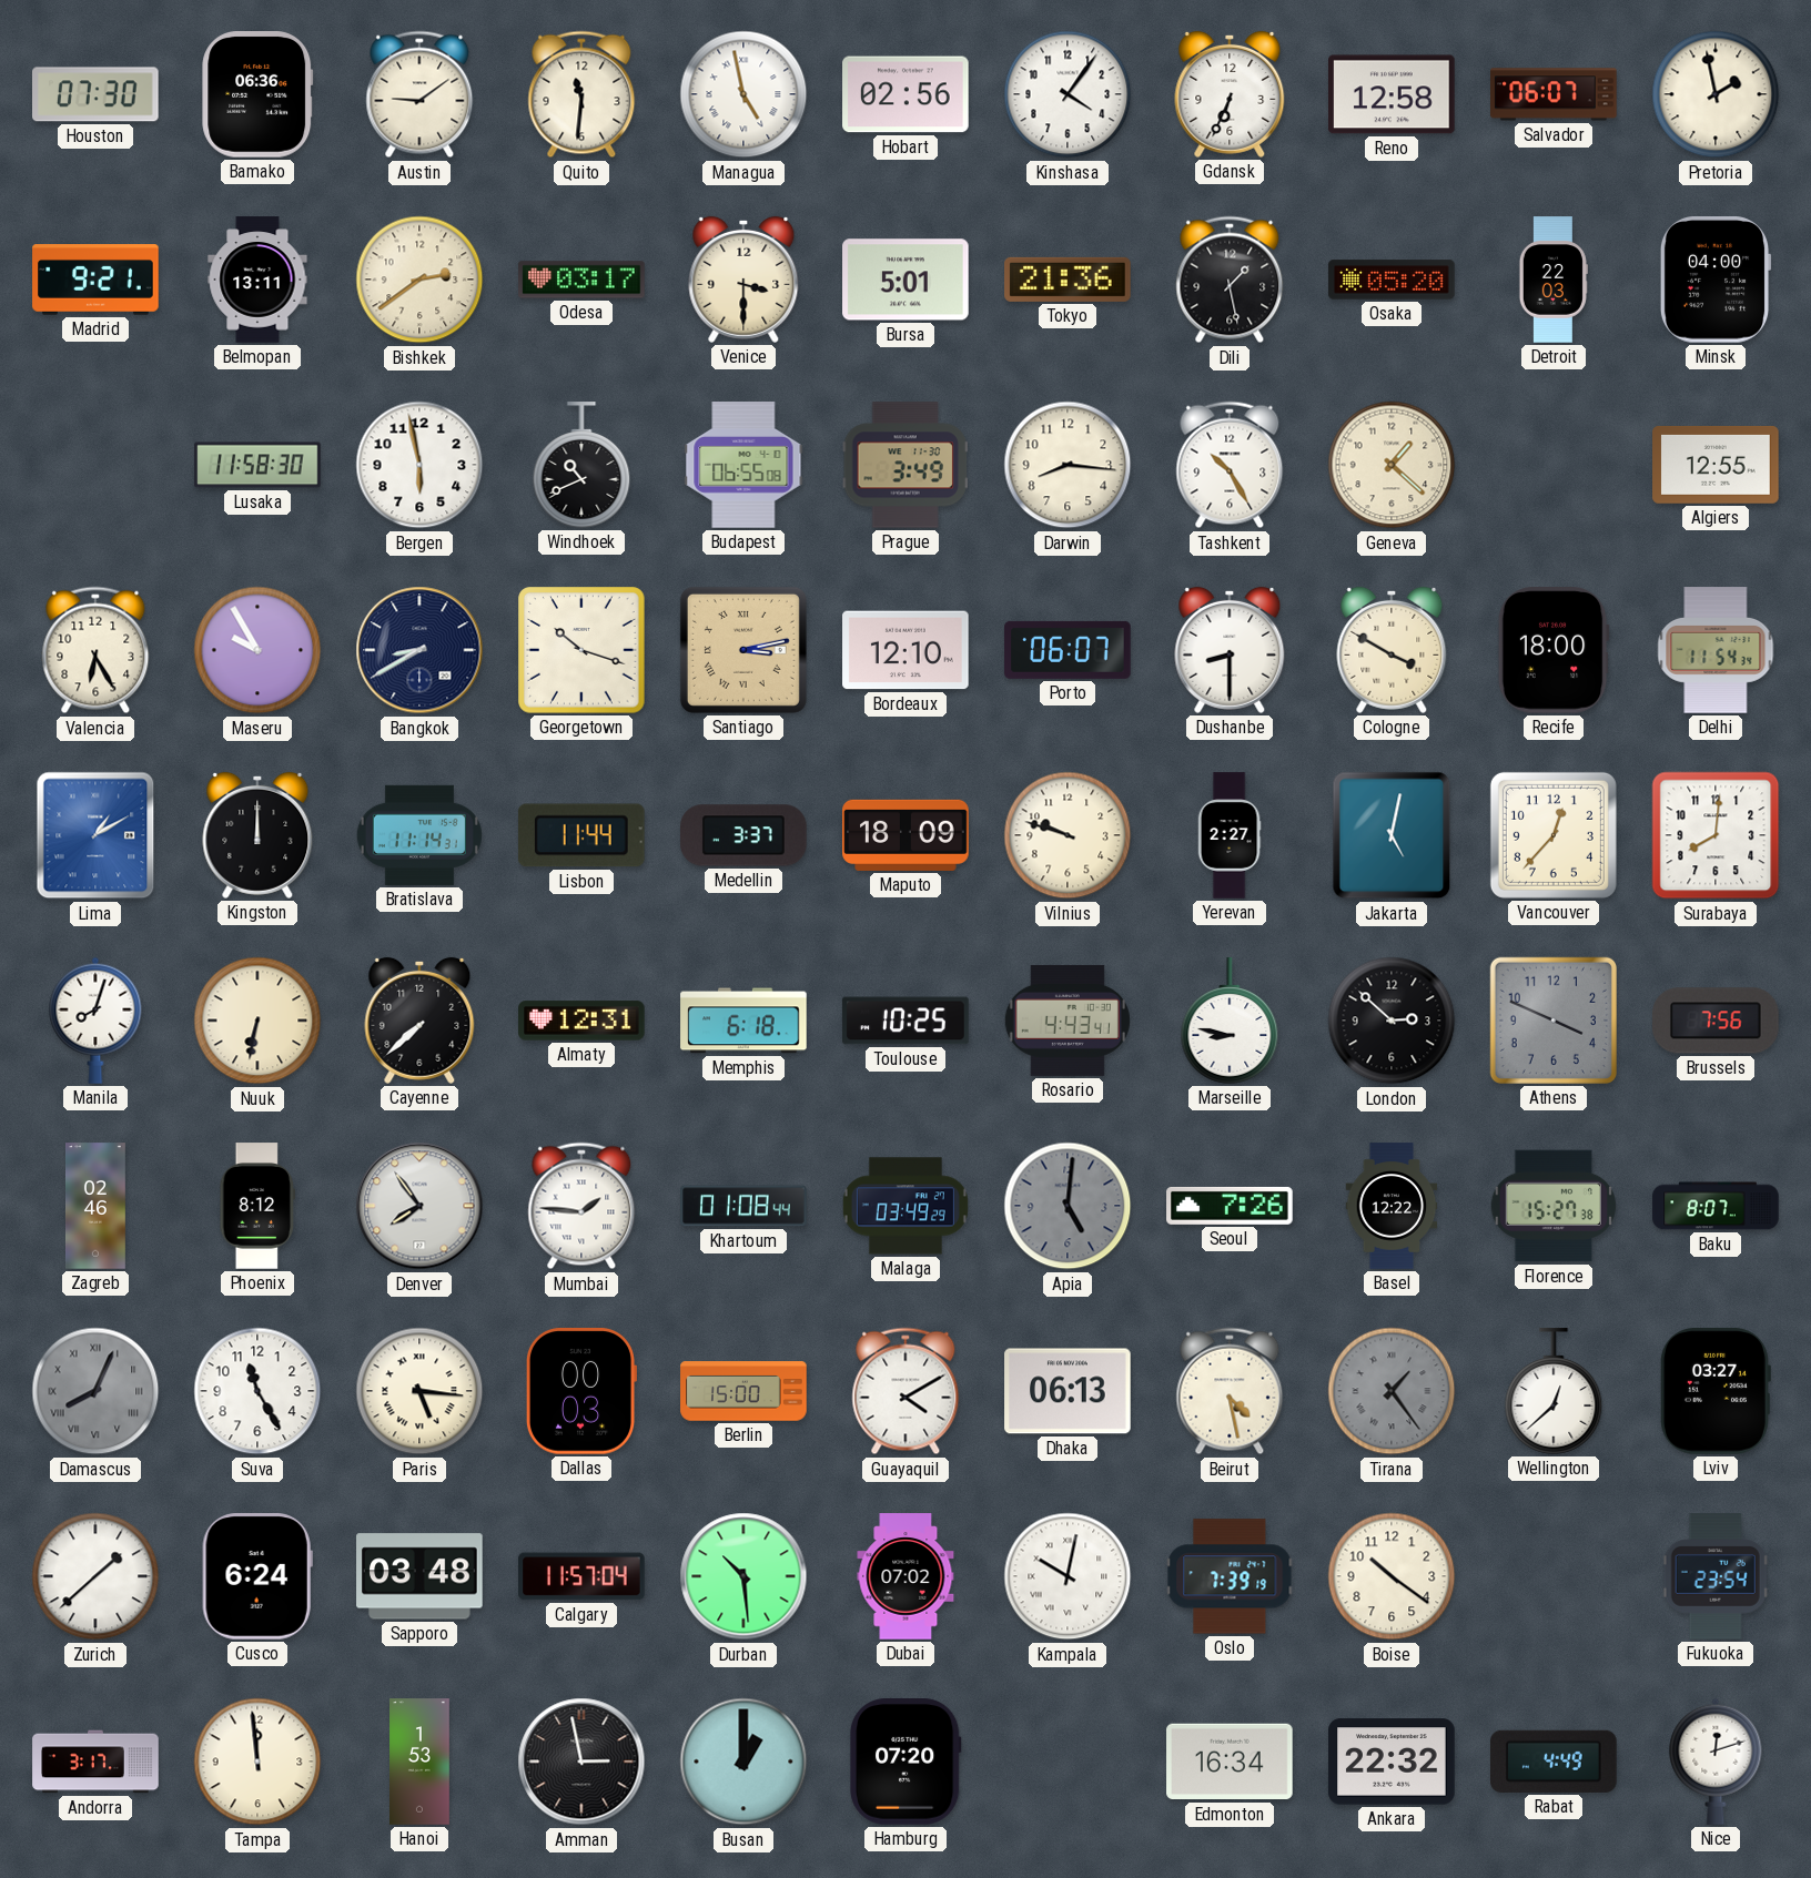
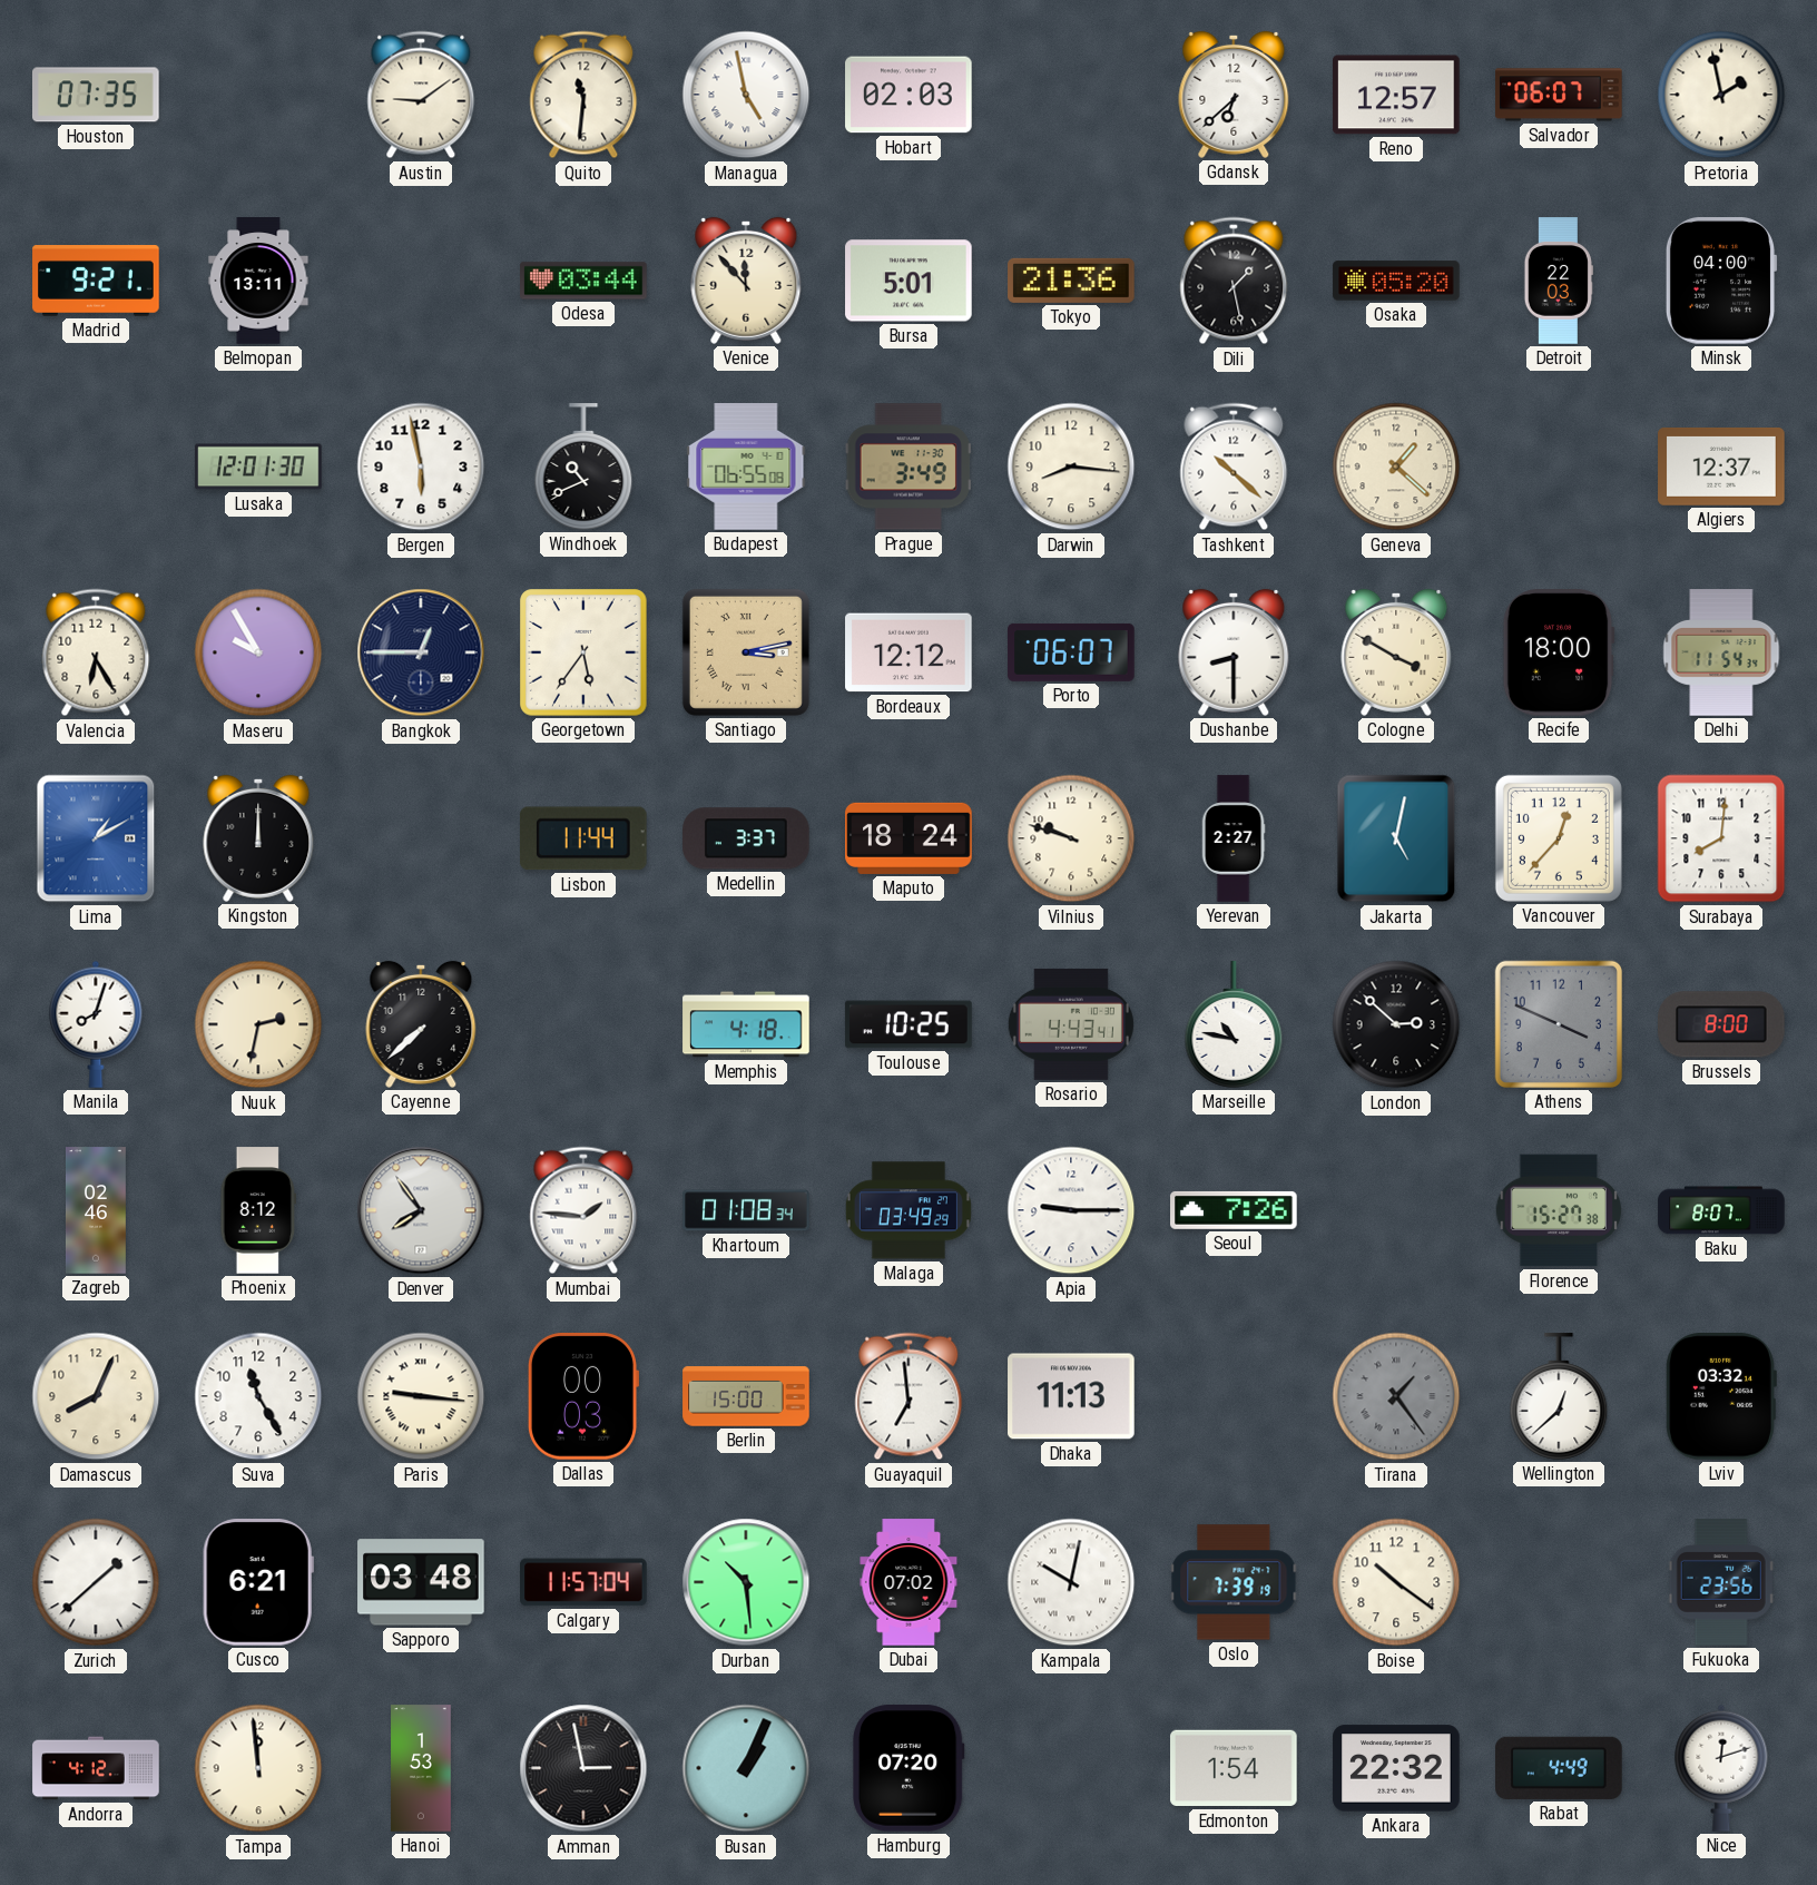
Houston: 07:30 -> 07:35
Bamako: 06:36 -> none
Hobart: 02:56 -> 02:03
Kinshasa: 4:06 -> none
Gdansk: 6:34 -> 6:38
Reno: 12:58 -> 12:57
Bishkek: 2:39 -> none
Odesa: 03:17 -> 03:44
Venice: 3:30 -> 11:53
Lusaka: 11:58 -> 12:01
Tashkent: 10:25 -> 10:22
Algiers: 12:55 -> 12:37
Bangkok: 8:40 -> 12:45
Georgetown: 10:18 -> 5:36
Bordeaux: 12:10 -> 12:12
Bratislava: 11:14 -> none
Maputo: 18:09 -> 18:24
Nuuk: 6:32 -> 2:32
Almaty: 12:31 -> none
Memphis: 6:18 -> 4:18
Marseille: 8:47 -> 10:47
Brussels: 7:56 -> 8:00
Khartoum: 01:08:44 -> 01:08:34
Apia: 5:01 -> 9:15
Apia dial: grey -> white
Basel: 12:22 -> none
Damascus dial: grey -> cream
Damascus numerals: Roman -> Arabic
Paris: 5:16 -> 9:16
Guayaquil: 4:10 -> 6:59
Dhaka: 06:13 -> 11:13
Beirut: 4:28 -> none
Lviv: 03:27 -> 03:32
Cusco: 6:24 -> 6:21
Fukuoka: 23:54 -> 23:56
Andorra: 3:17 -> 4:12
Busan: 1:00 -> 1:04
Edmonton: 16:34 -> 1:54
